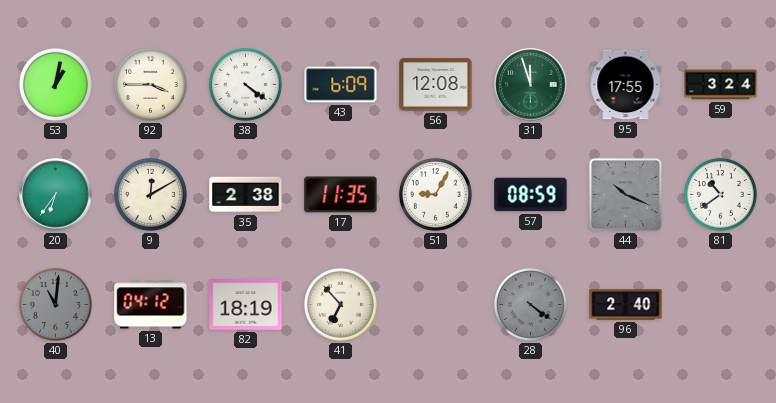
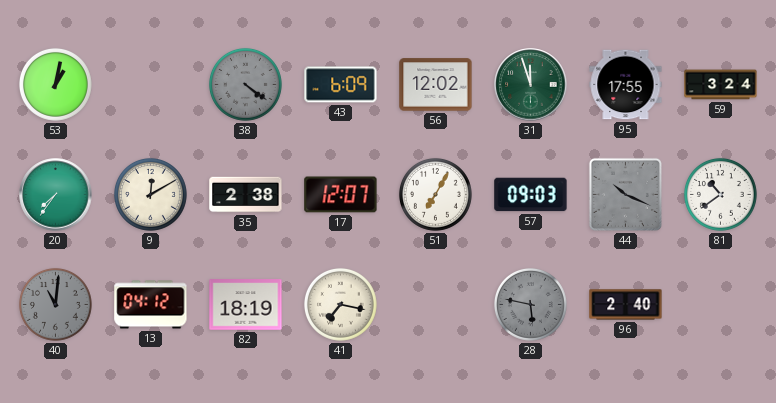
92: 3:45 -> none
38 dial: white -> grey
56: 12:08 -> 12:02
20: 6:36 -> 7:36
17: 11:35 -> 12:07
51: 9:05 -> 7:05
57: 08:59 -> 09:03
41: 6:53 -> 7:17
28: 4:21 -> 5:47
